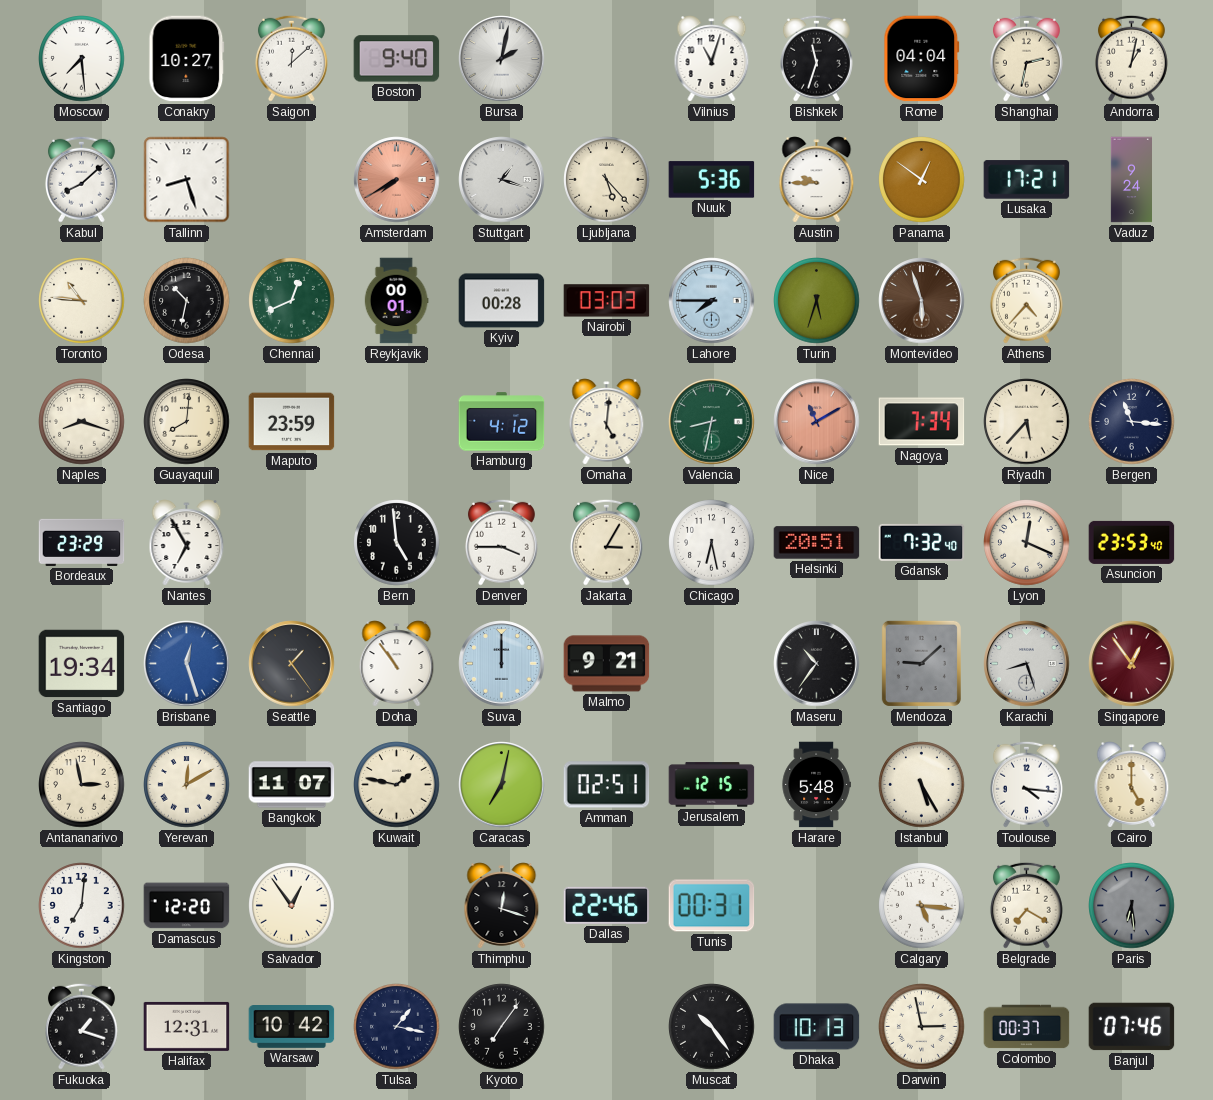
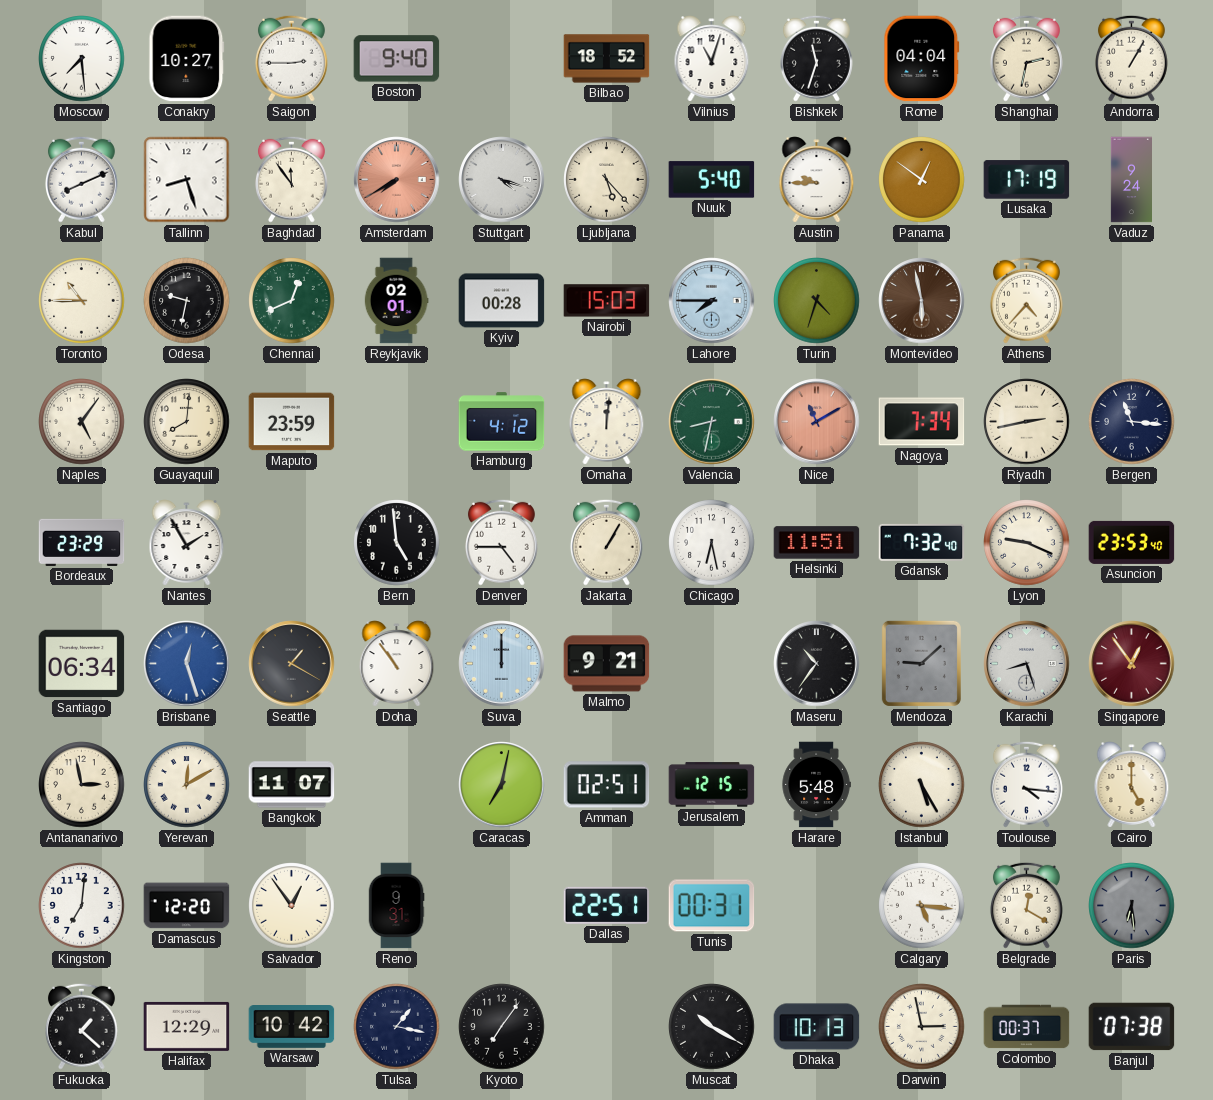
Saigon: 12:08 -> 2:45
Bursa: 2:02 -> none
Bilbao: none -> 18:52
Andorra: 1:02 -> 1:05
Kabul: 8:08 -> 8:11
Baghdad: none -> 11:54
Stuttgart: 1:18 -> 4:18
Nuuk: 5:36 -> 5:40
Lusaka: 17:21 -> 17:19
Toronto: 10:46 -> 10:45
Odesa: 10:32 -> 9:32
Reykjavik: 00:01 -> 02:01
Nairobi: 03:03 -> 15:03
Turin: 5:33 -> 4:33
Montevideo: 5:57 -> 5:58
Naples: 8:18 -> 5:06
Omaha: 5:01 -> 12:01
Riyadh: 5:37 -> 2:43
Nantes: 6:55 -> 1:55
Denver: 3:45 -> 4:45
Jakarta: 3:05 -> 1:05
Helsinki: 20:51 -> 11:51
Lyon: 12:19 -> 9:19
Santiago: 19:34 -> 06:34
Seattle: 1:24 -> 1:20
Kuwait: 1:47 -> none
Reno: none -> 9:31
Thimphu: 12:18 -> none
Dallas: 22:46 -> 22:51
Belgrade: 7:20 -> 12:20
Fukuoka: 1:18 -> 1:22
Halifax: 12:31 -> 12:29
Muscat: 10:24 -> 10:20
Banjul: 07:46 -> 07:38
